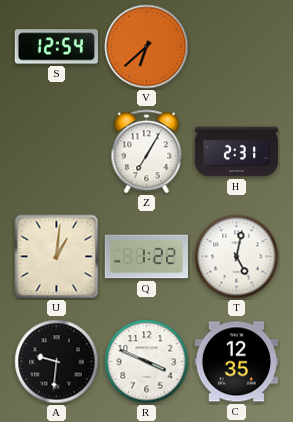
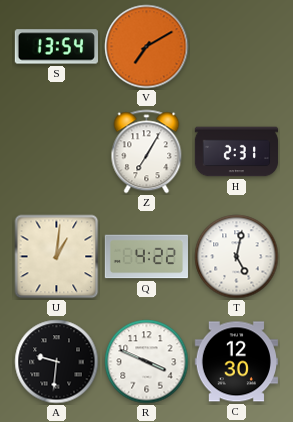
S: 12:54 -> 13:54
V: 6:38 -> 7:10
Q: 1:22 -> 4:22
C: 12:35 -> 12:30
